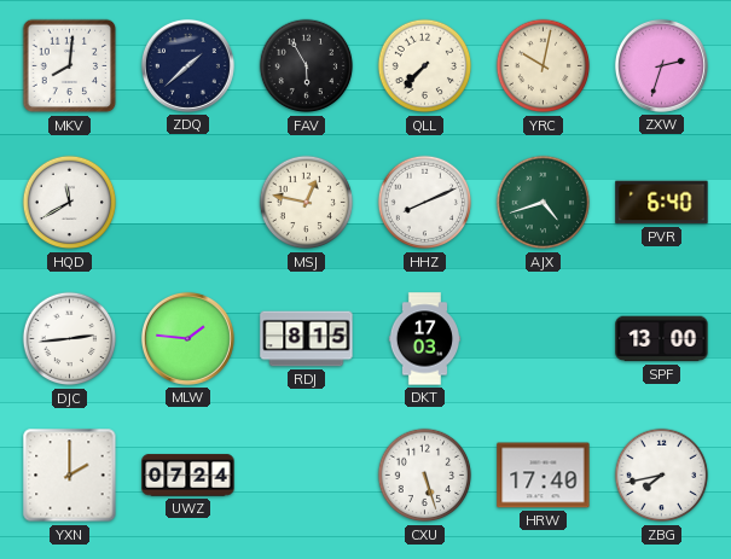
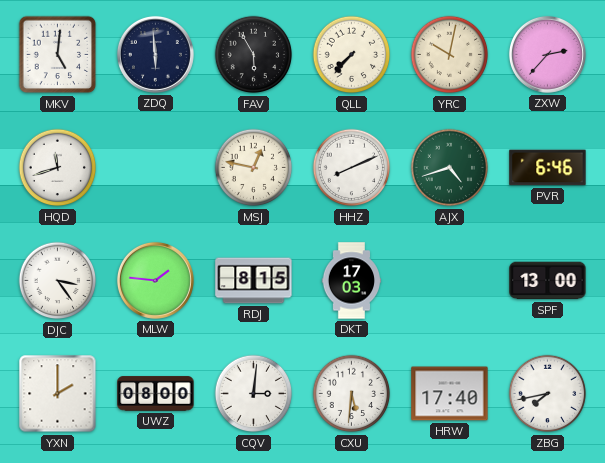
MKV: 8:01 -> 5:01
ZDQ: 1:38 -> 5:59
ZXW: 2:33 -> 2:37
HQD: 11:40 -> 11:42
PVR: 6:40 -> 6:46
DJC: 2:44 -> 3:24
UWZ: 07:24 -> 08:00
CQV: none -> 3:01
CXU: 5:27 -> 5:31
